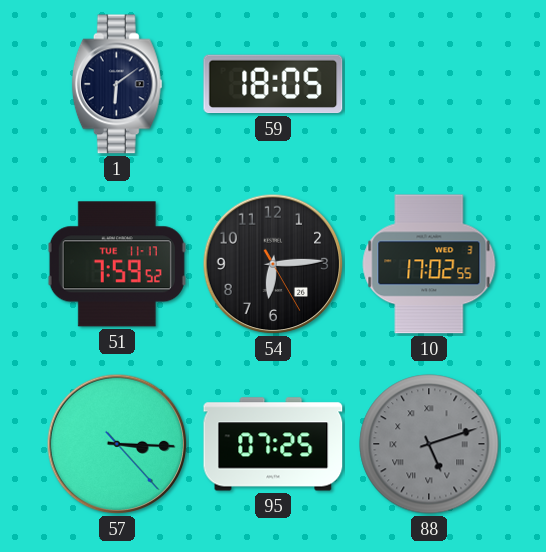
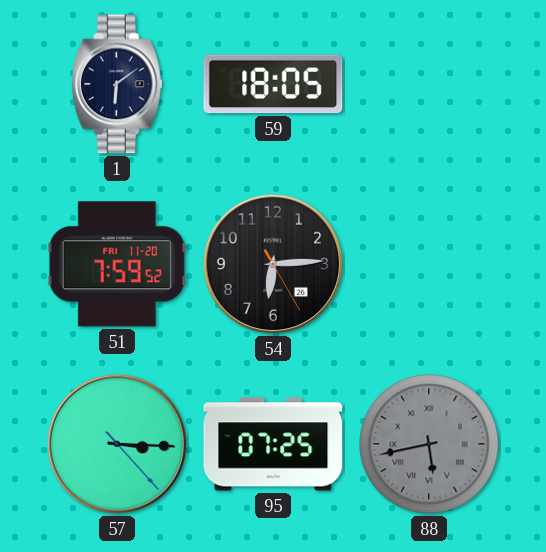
51 date: TUE 11-17 -> FRI 11-20
10: 17:02 -> none
88: 5:12 -> 5:43
